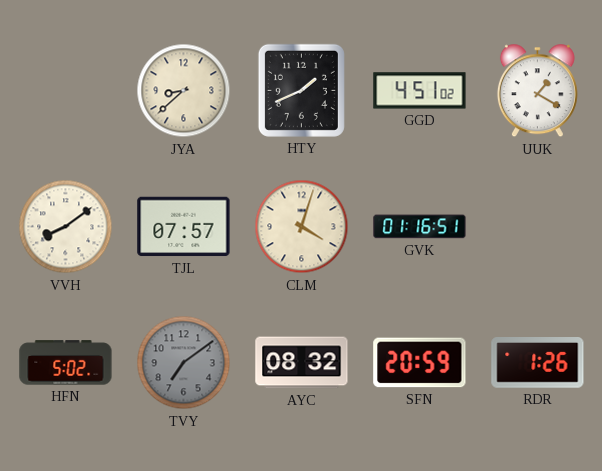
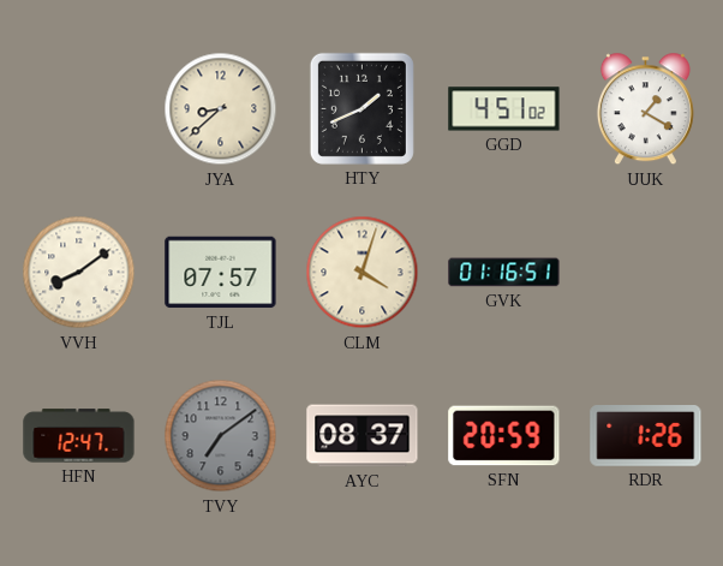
HFN: 5:02 -> 12:47
AYC: 08:32 -> 08:37
